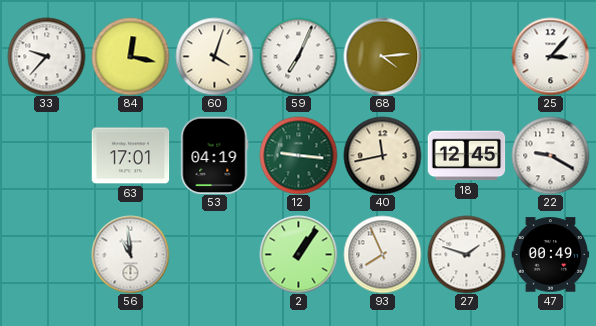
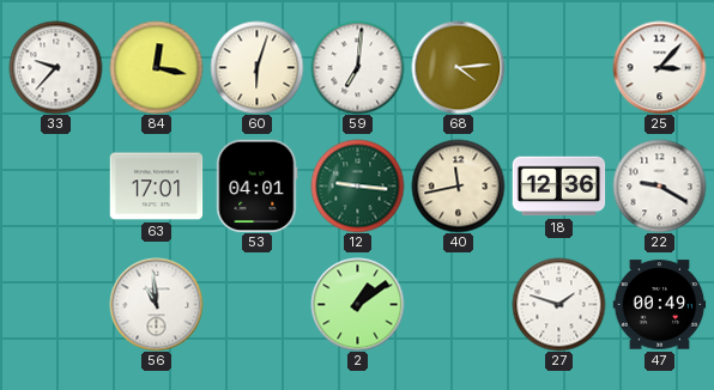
60: 4:03 -> 6:03
59: 7:04 -> 7:01
53: 04:19 -> 04:01
18: 12:45 -> 12:36
2: 1:06 -> 1:09
93: 7:56 -> none
